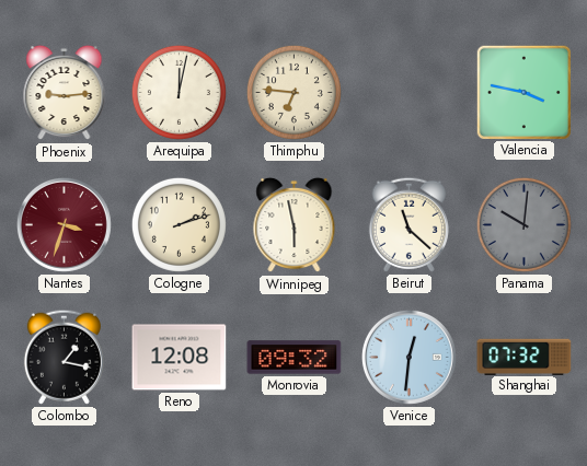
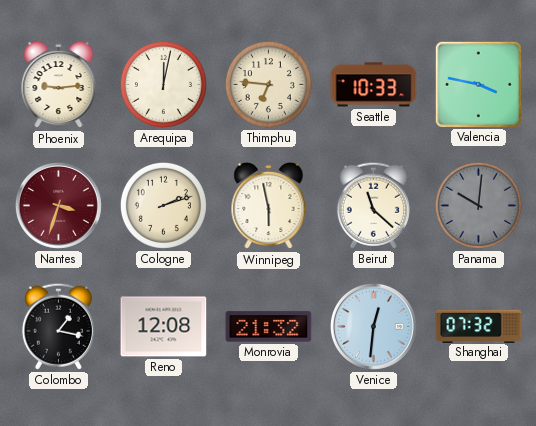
Seattle: none -> 10:33
Monrovia: 09:32 -> 21:32
